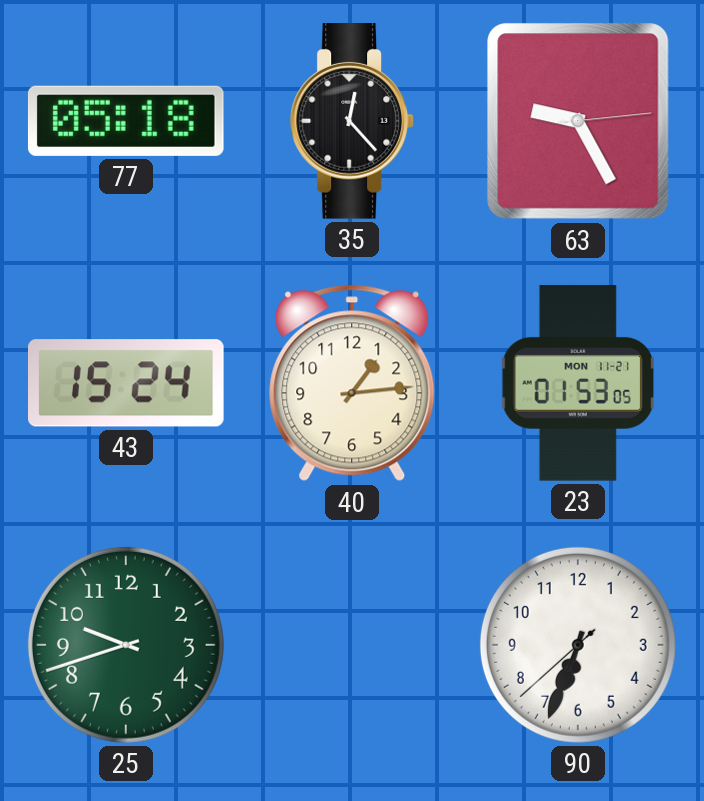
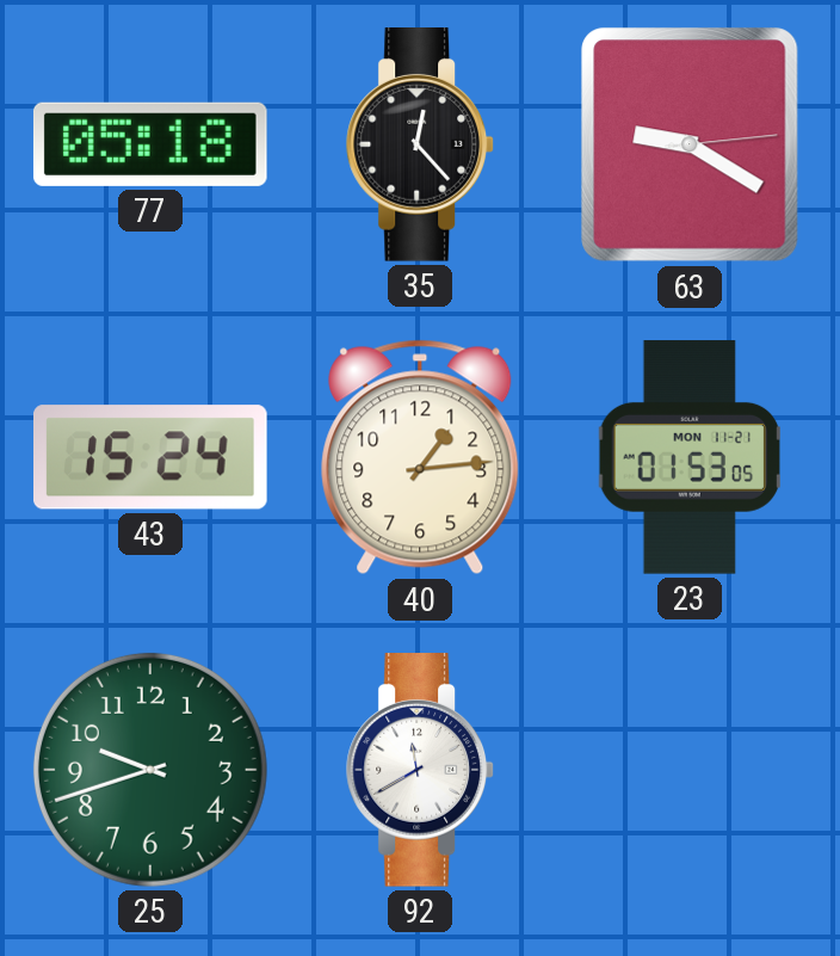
63: 9:25 -> 9:20
92: none -> 11:40
90: 6:33 -> none
